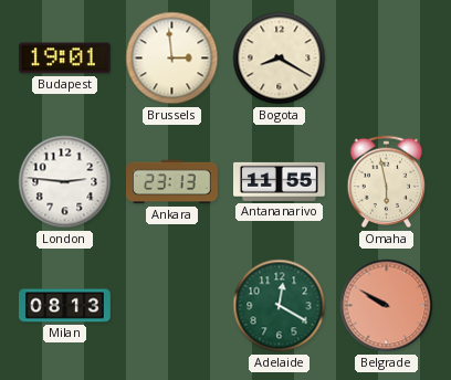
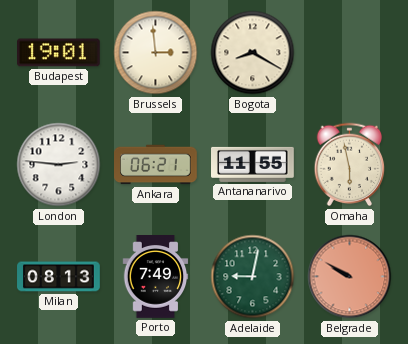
Ankara: 23:13 -> 06:21
Porto: none -> 7:49
Adelaide: 12:20 -> 9:02
